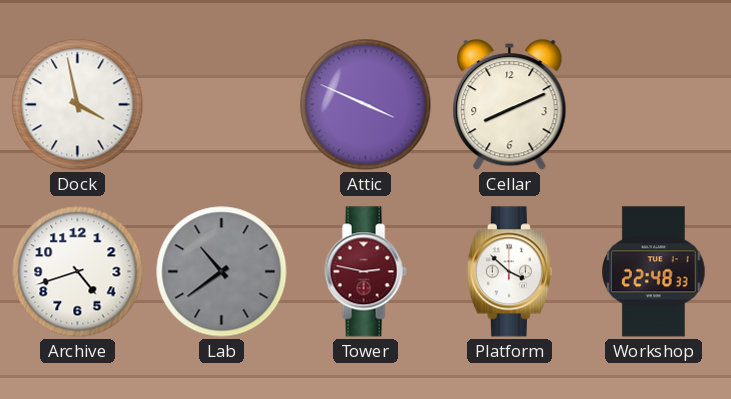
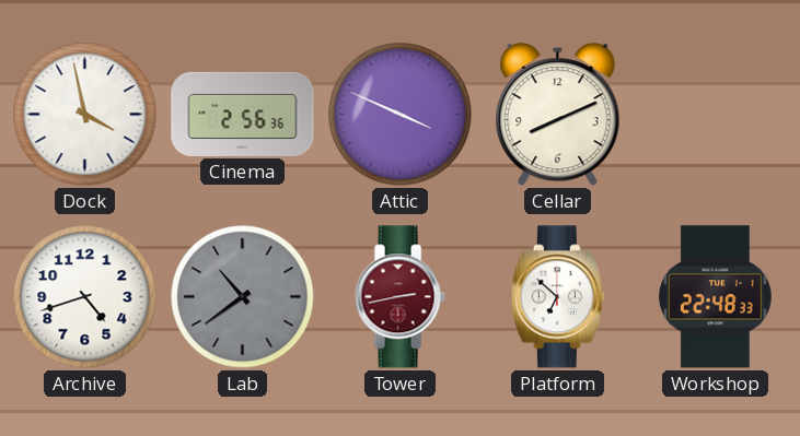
Cinema: none -> 2:56
Tower: 2:47 -> 2:43
Platform: 3:52 -> 6:52
